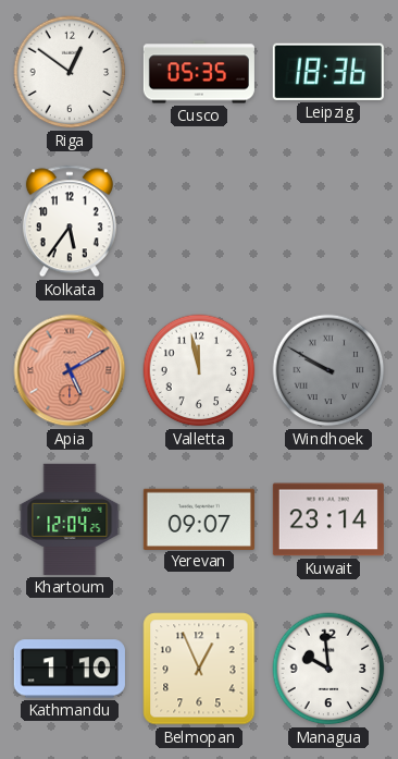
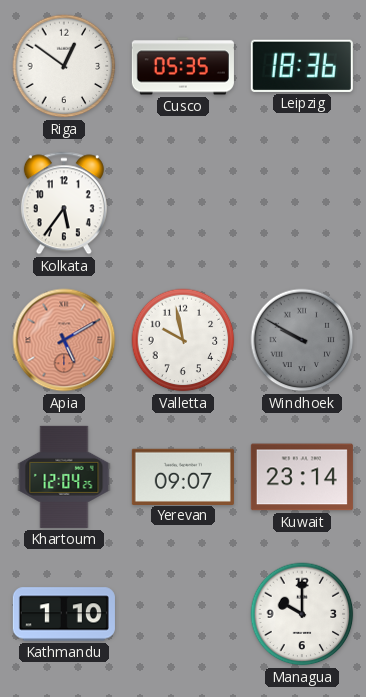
Valletta: 11:58 -> 9:58
Belmopan: 12:56 -> none
Managua: 9:59 -> 10:00
